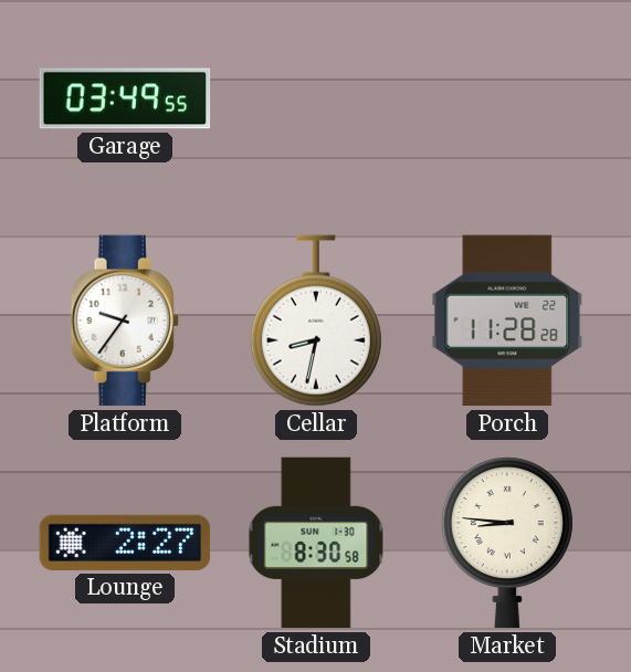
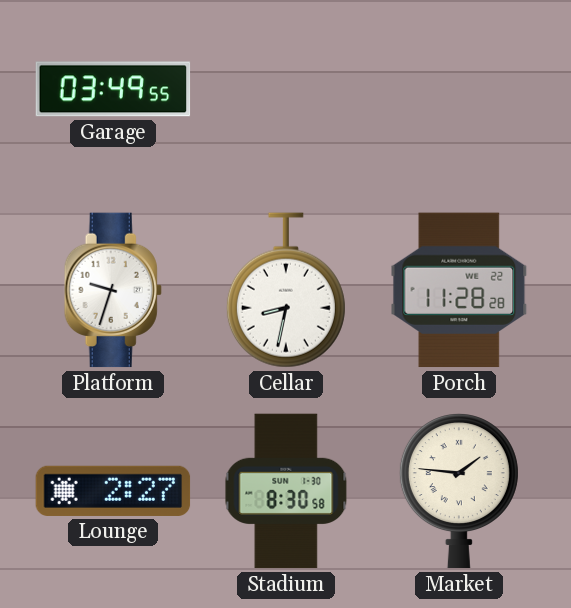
Platform: 9:36 -> 9:33
Market: 8:46 -> 1:46
